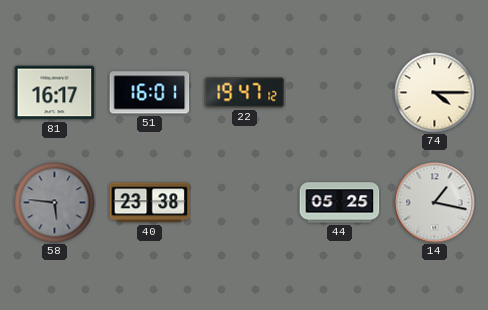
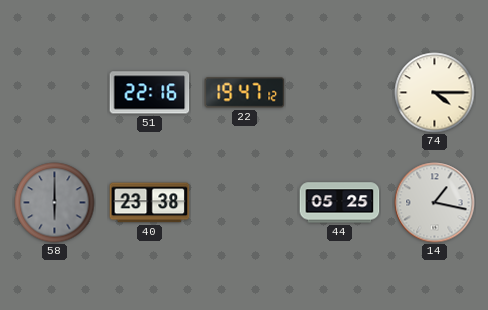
81: 16:17 -> none
51: 16:01 -> 22:16
58: 5:46 -> 6:00
